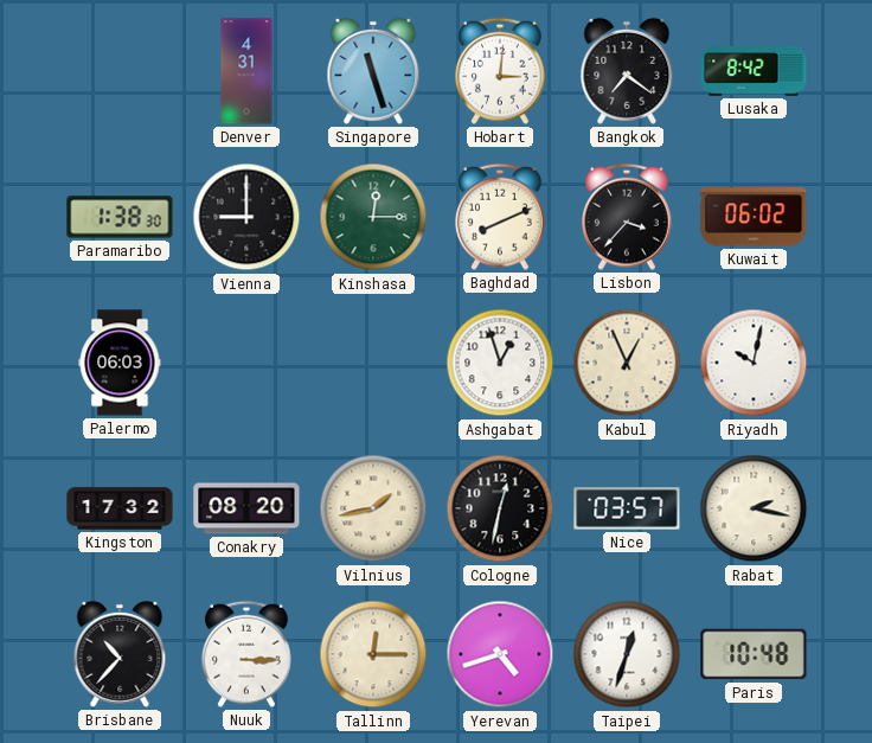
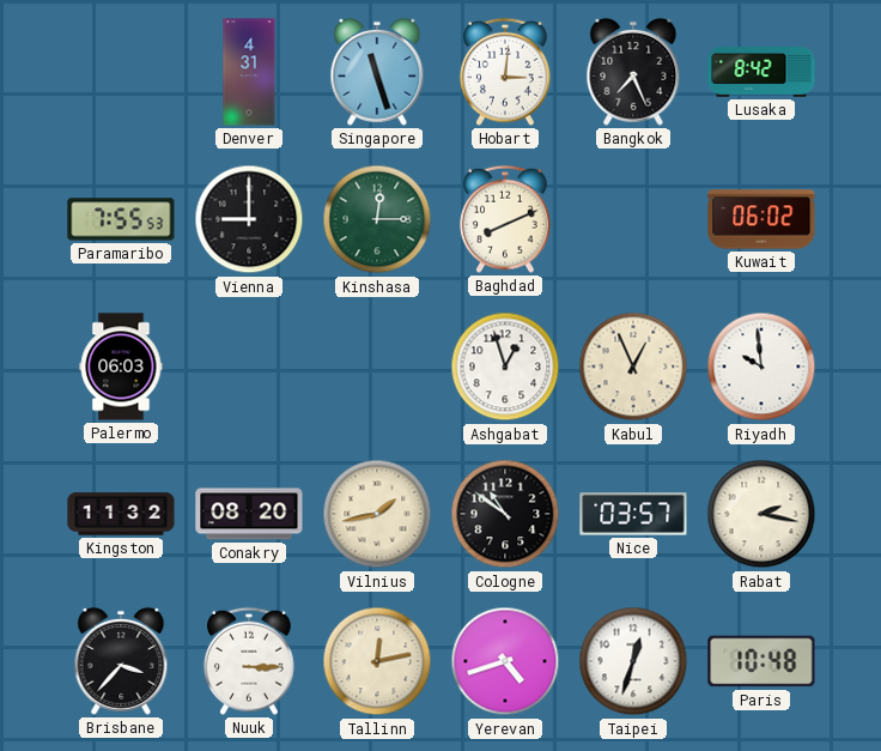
Bangkok: 7:21 -> 7:26
Paramaribo: 1:38 -> 7:55
Lisbon: 3:37 -> none
Riyadh: 10:02 -> 9:59
Kingston: 17:32 -> 11:32
Cologne: 12:32 -> 10:51
Brisbane: 10:37 -> 3:37
Tallinn: 12:15 -> 12:13
